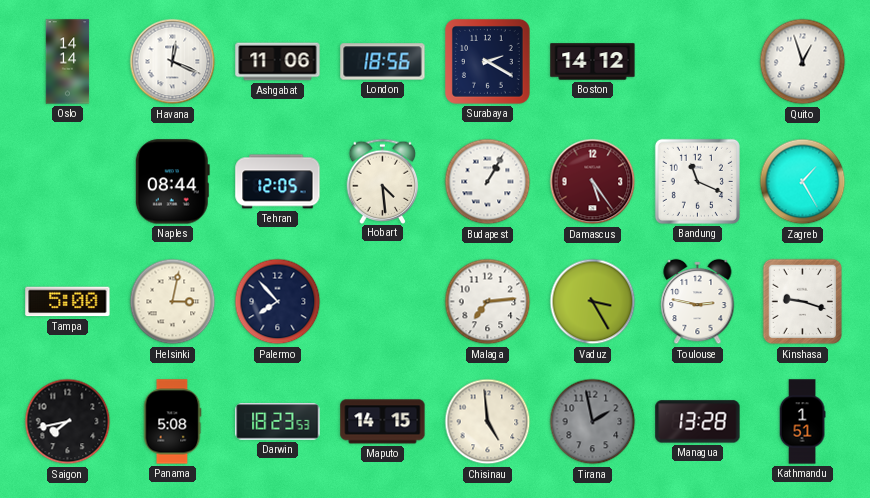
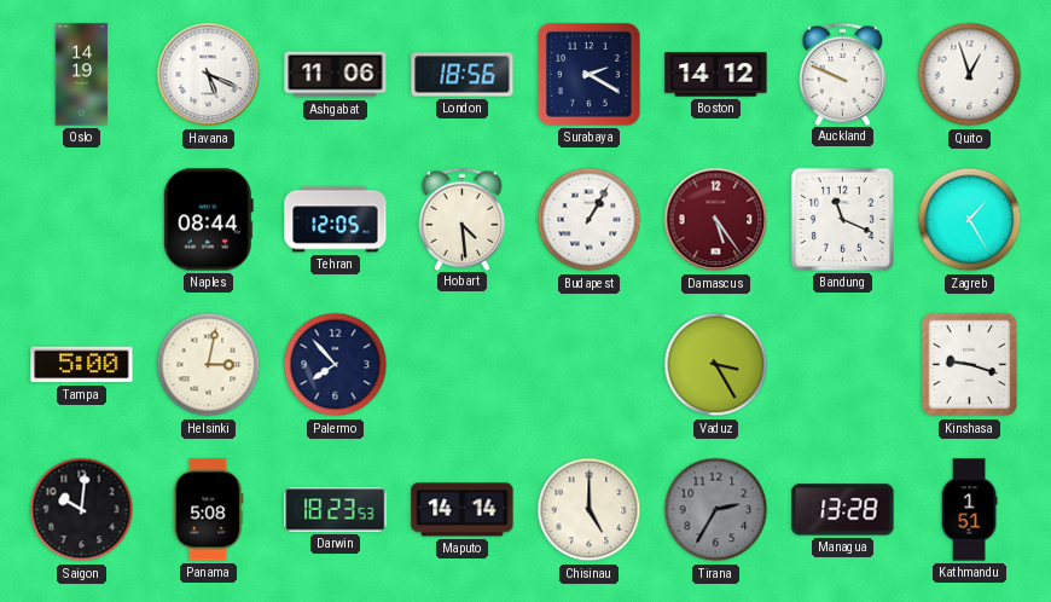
Oslo: 14:14 -> 14:19
Havana: 12:19 -> 5:19
Auckland: none -> 9:49
Malaga: 7:14 -> none
Toulouse: 2:47 -> none
Saigon: 7:43 -> 10:01
Maputo: 14:15 -> 14:14
Chisinau: 4:59 -> 5:00
Tirana: 1:58 -> 2:35
